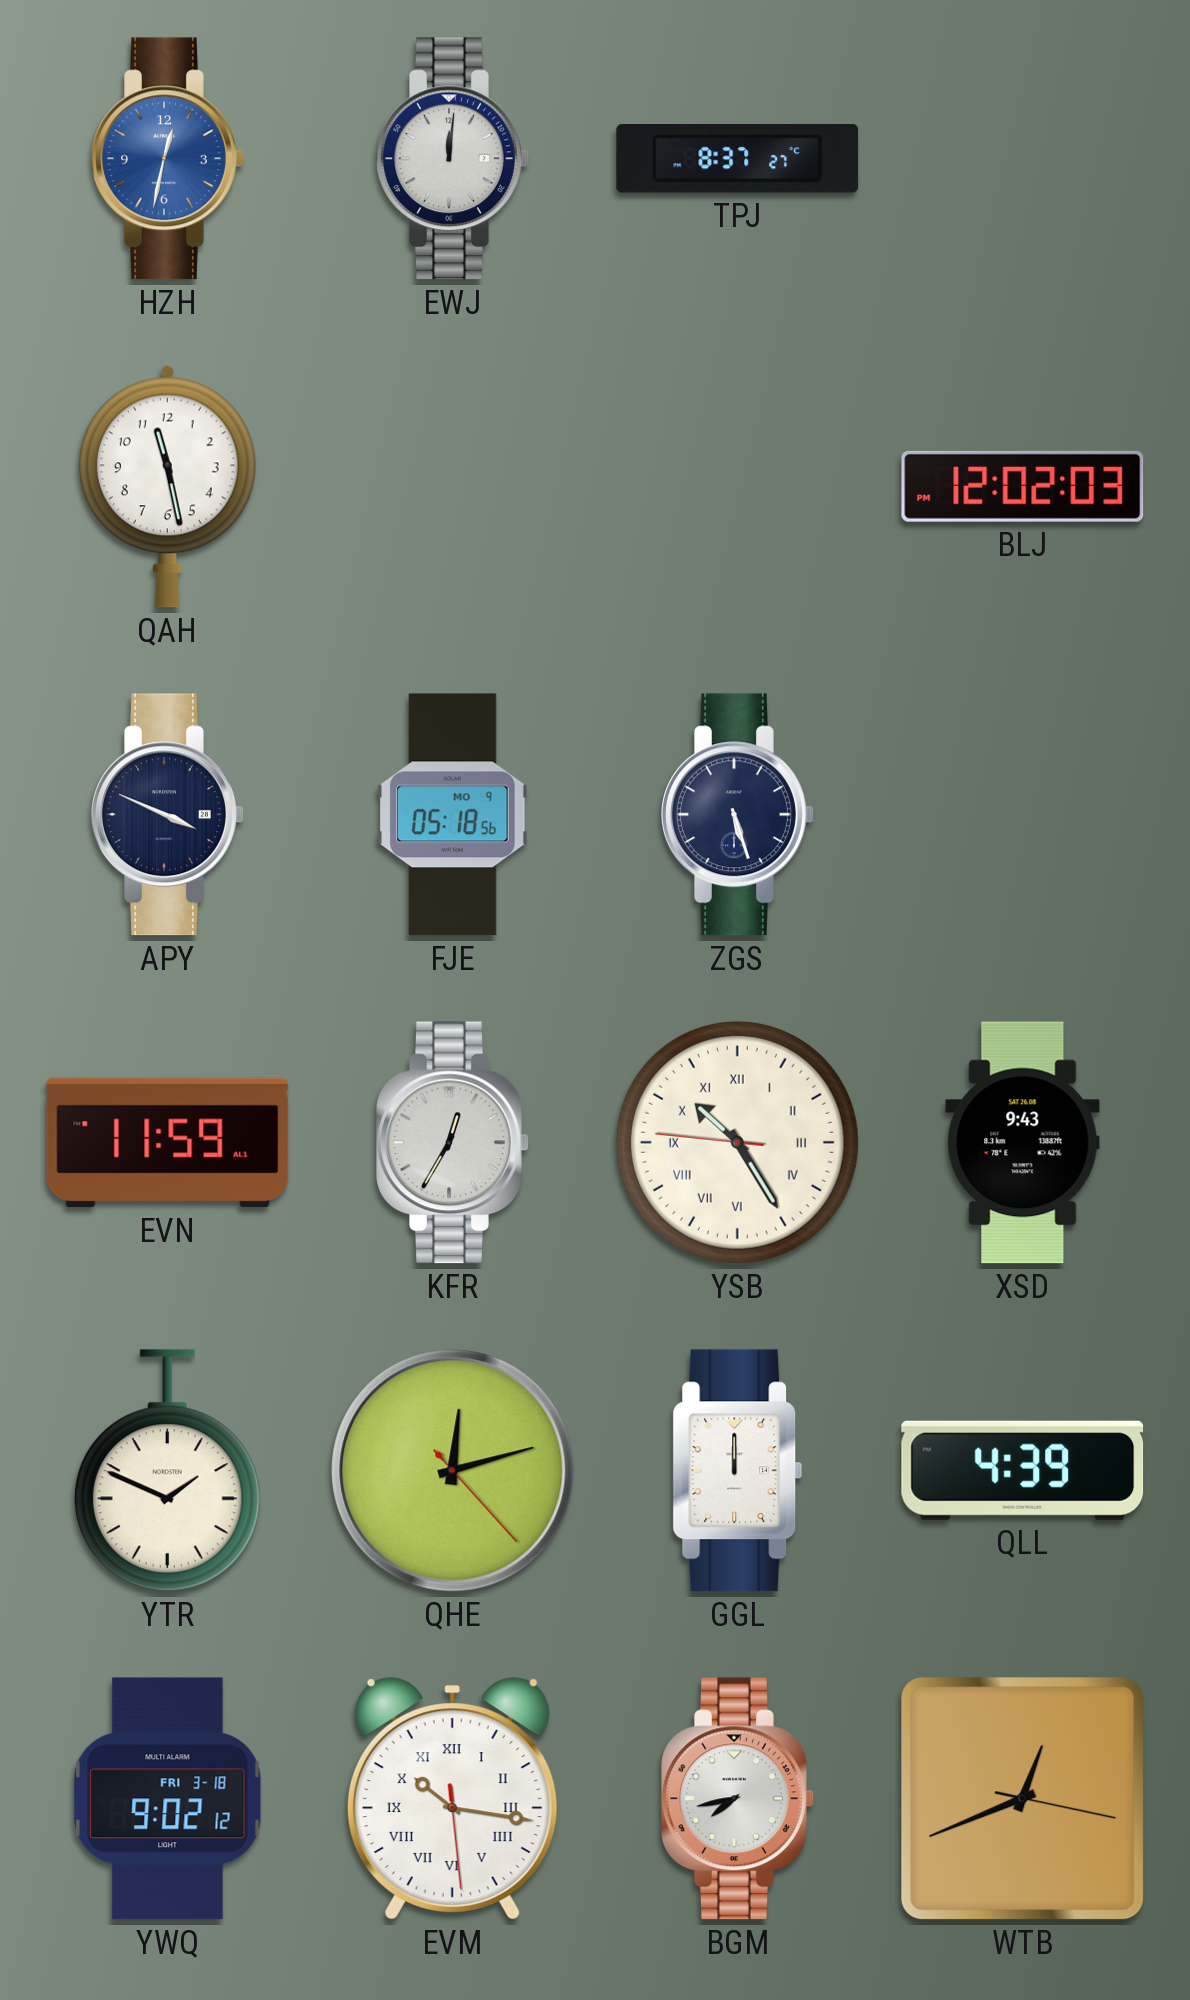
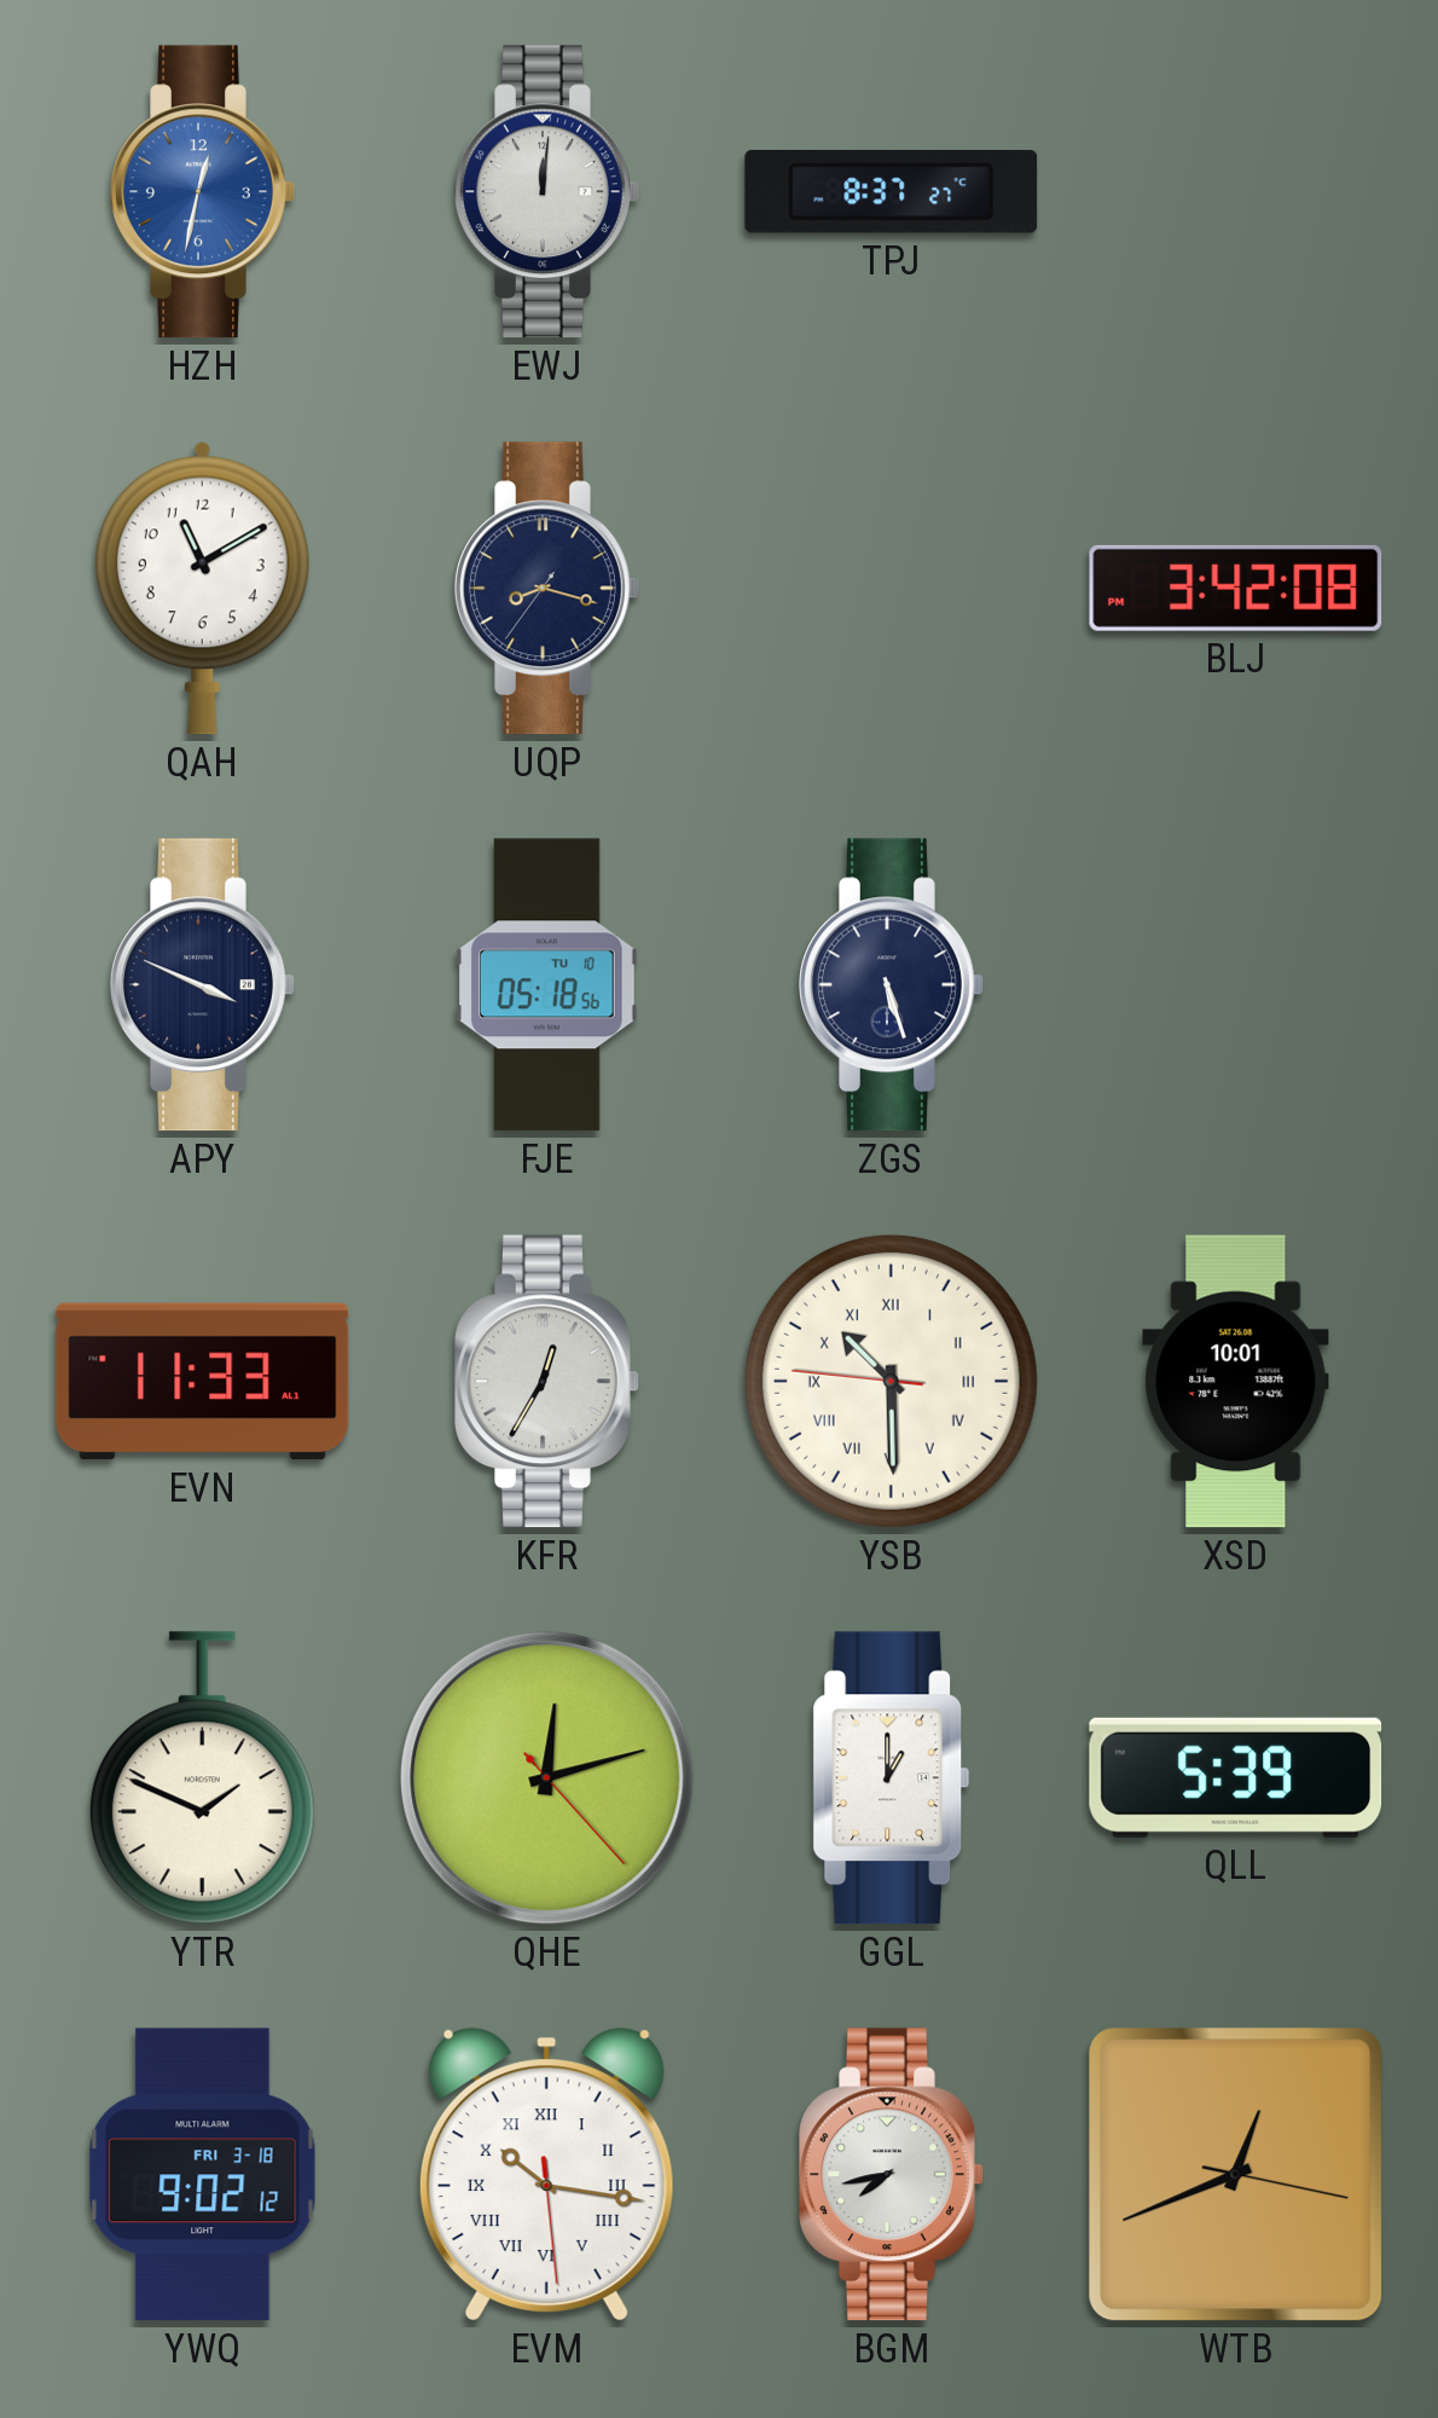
QAH: 11:28 -> 11:10
UQP: none -> 8:17
BLJ: 12:02 -> 3:42
FJE date: MO 9 -> TU 10
EVN: 11:59 -> 11:33
YSB: 10:24 -> 10:29
XSD: 9:43 -> 10:01
GGL: 12:00 -> 1:00
QLL: 4:39 -> 5:39
